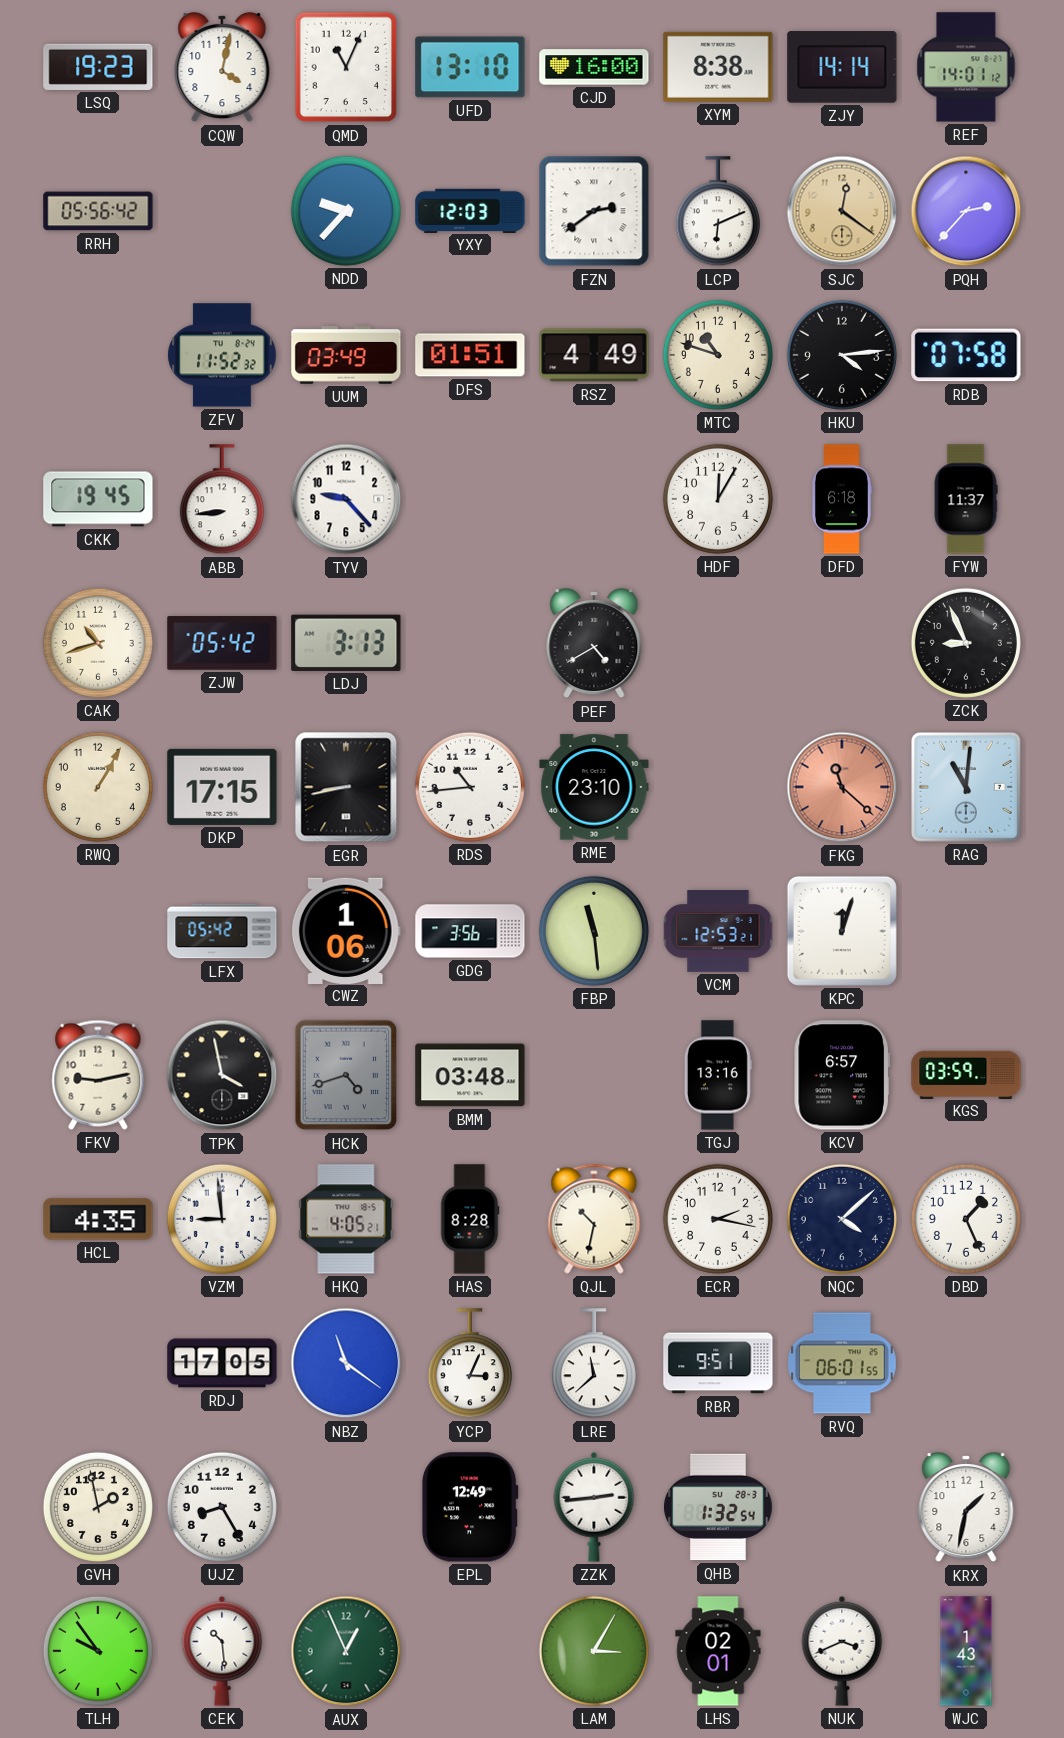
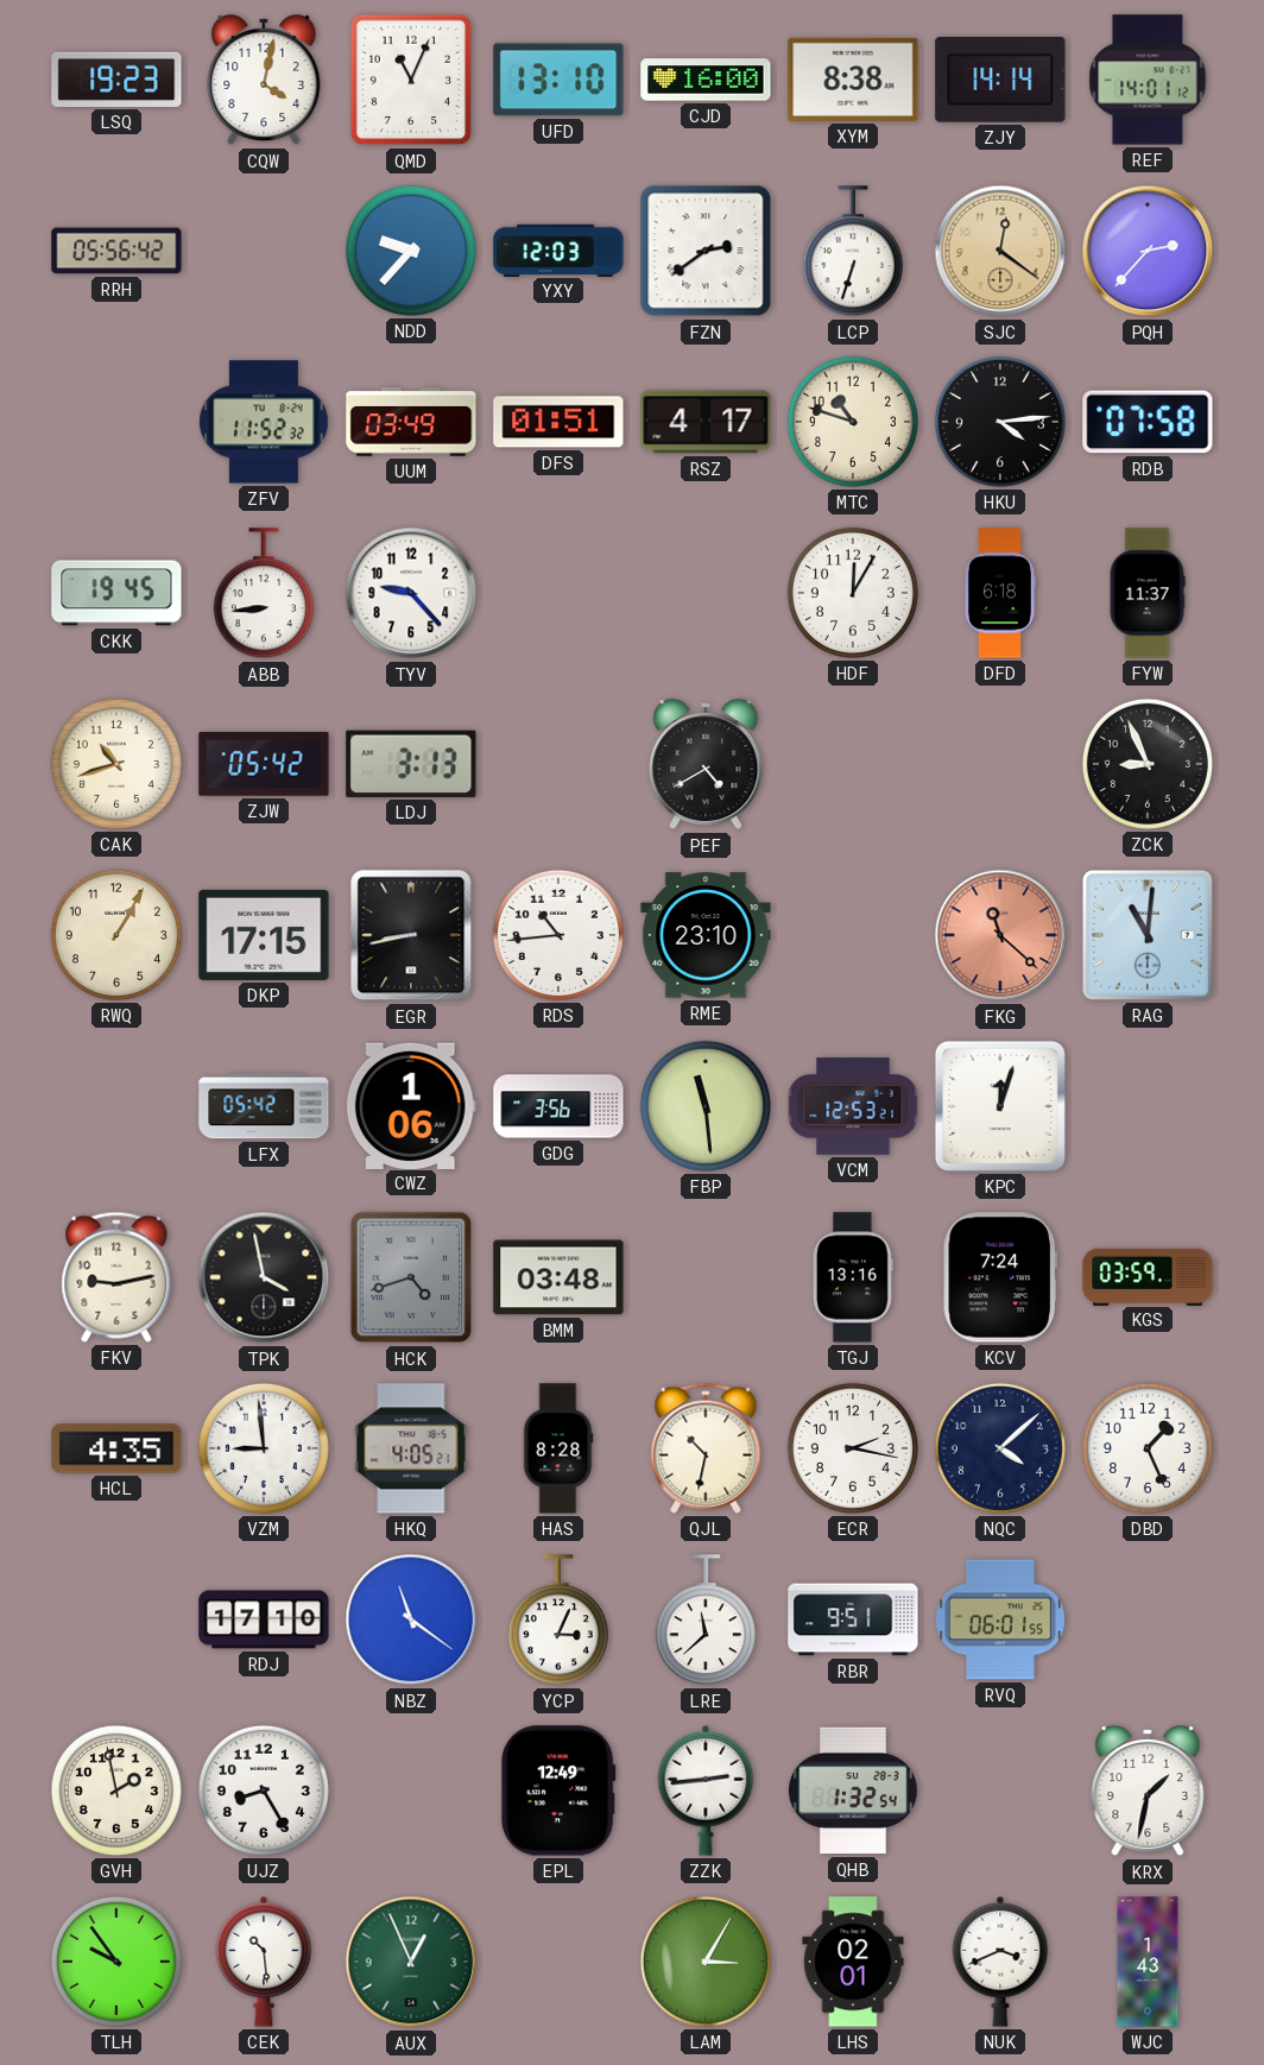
LCP: 6:11 -> 6:33
RSZ: 4:49 -> 4:17
KCV: 6:57 -> 7:24
RDJ: 17:05 -> 17:10
